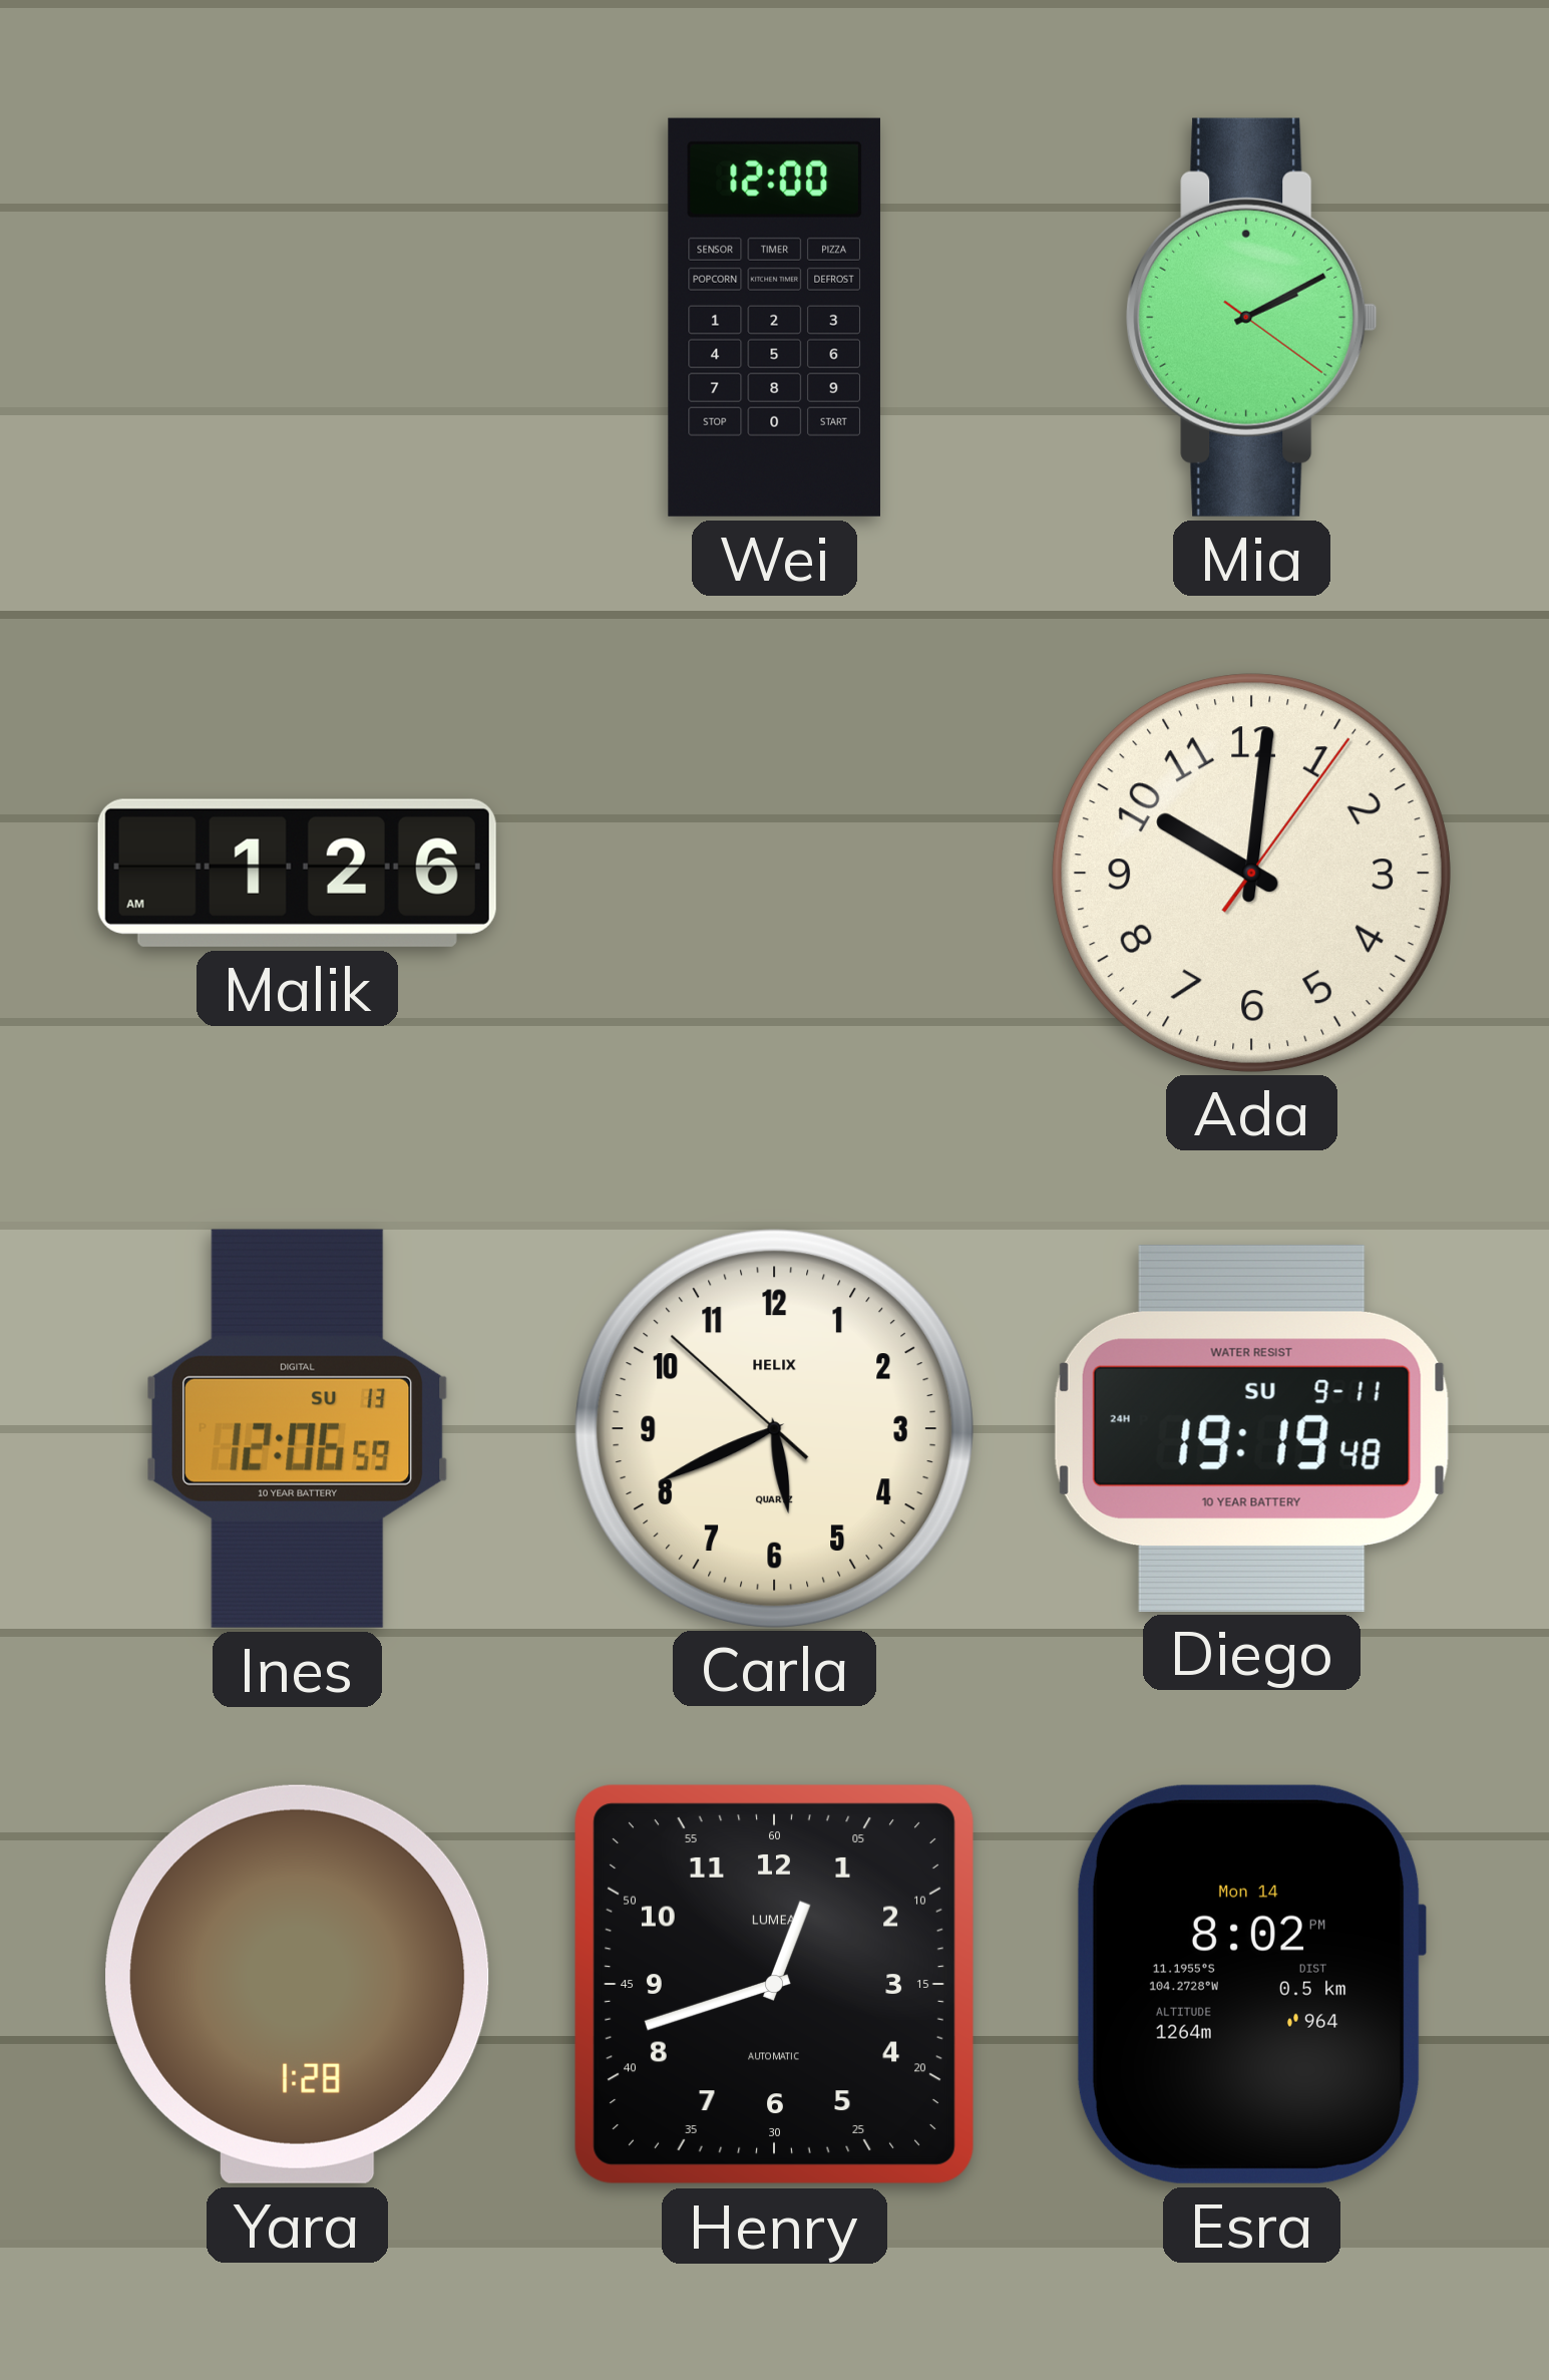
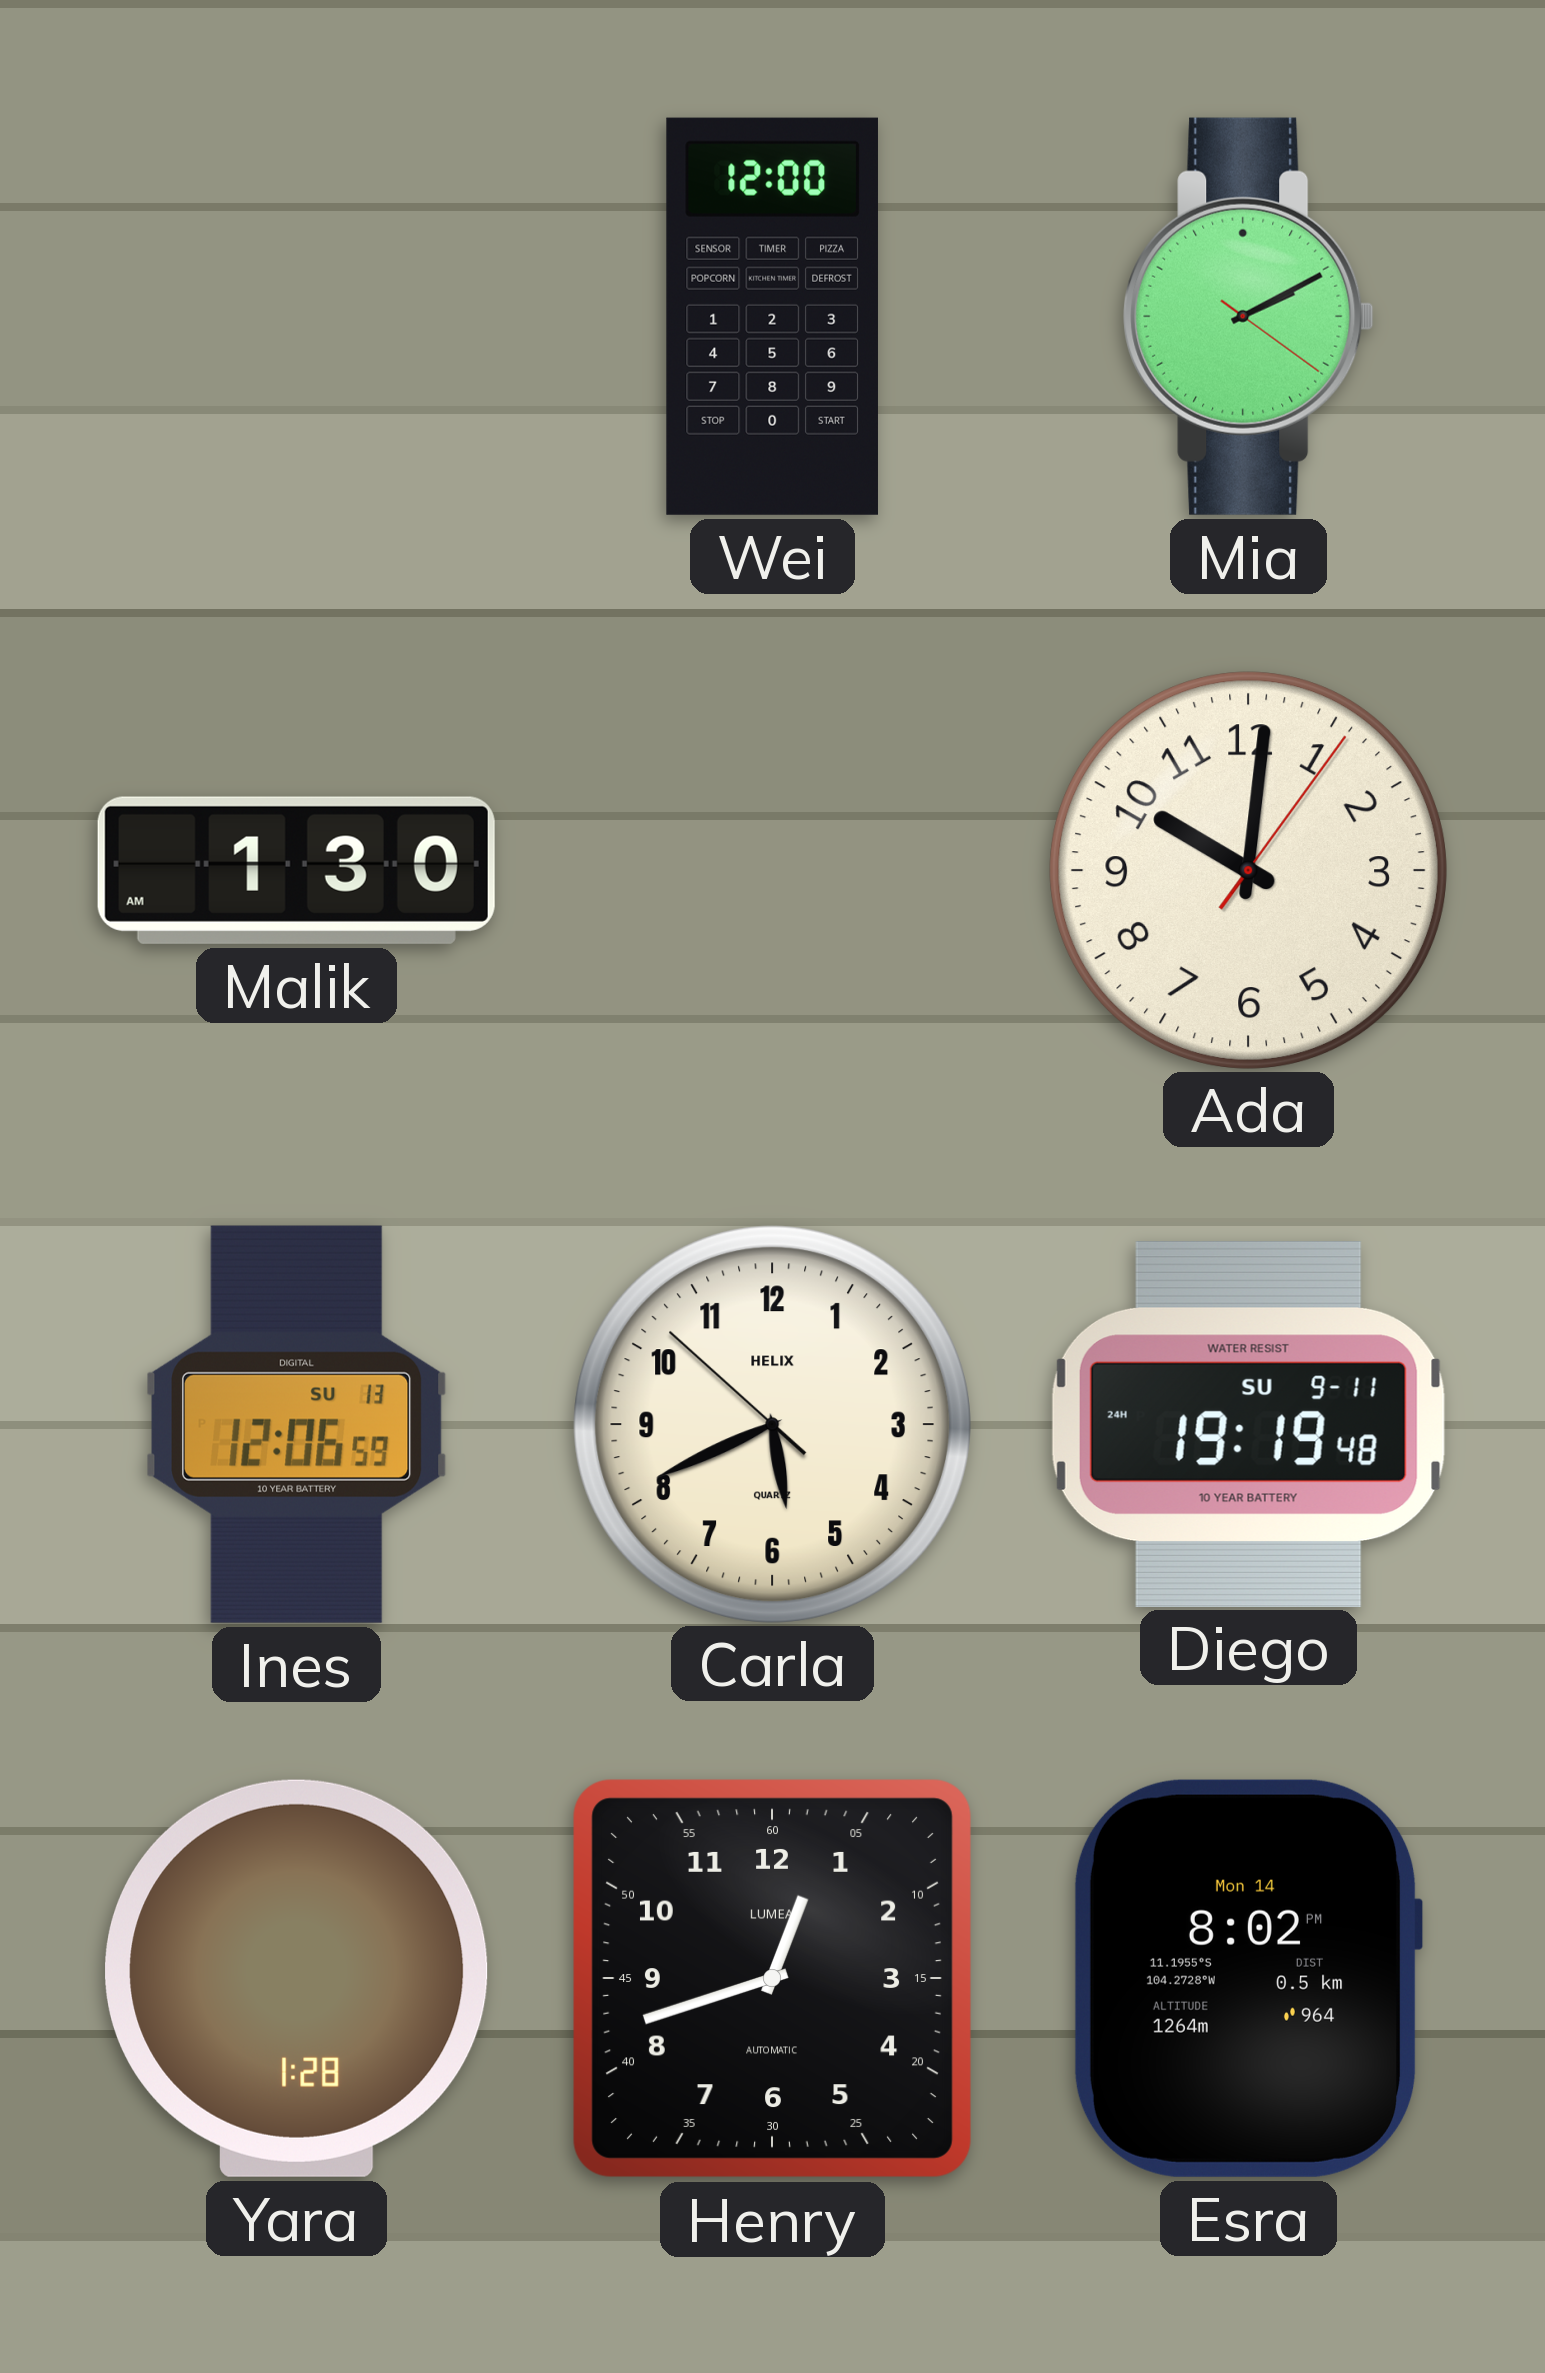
Malik: 1:26 -> 1:30
